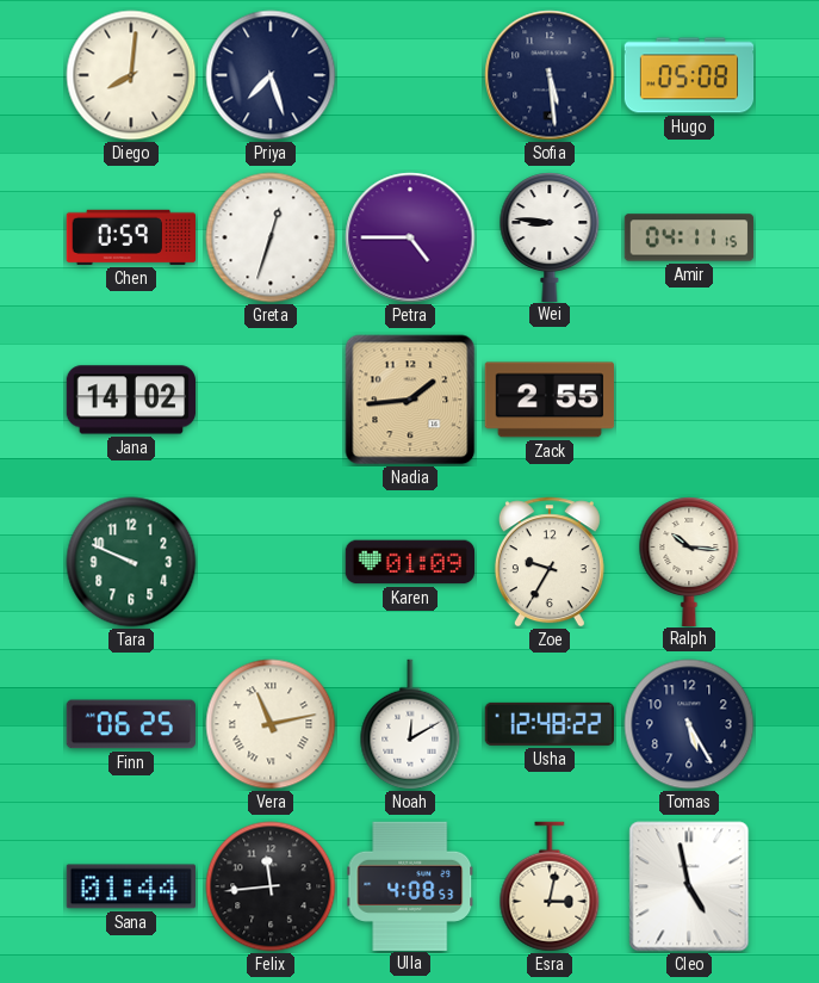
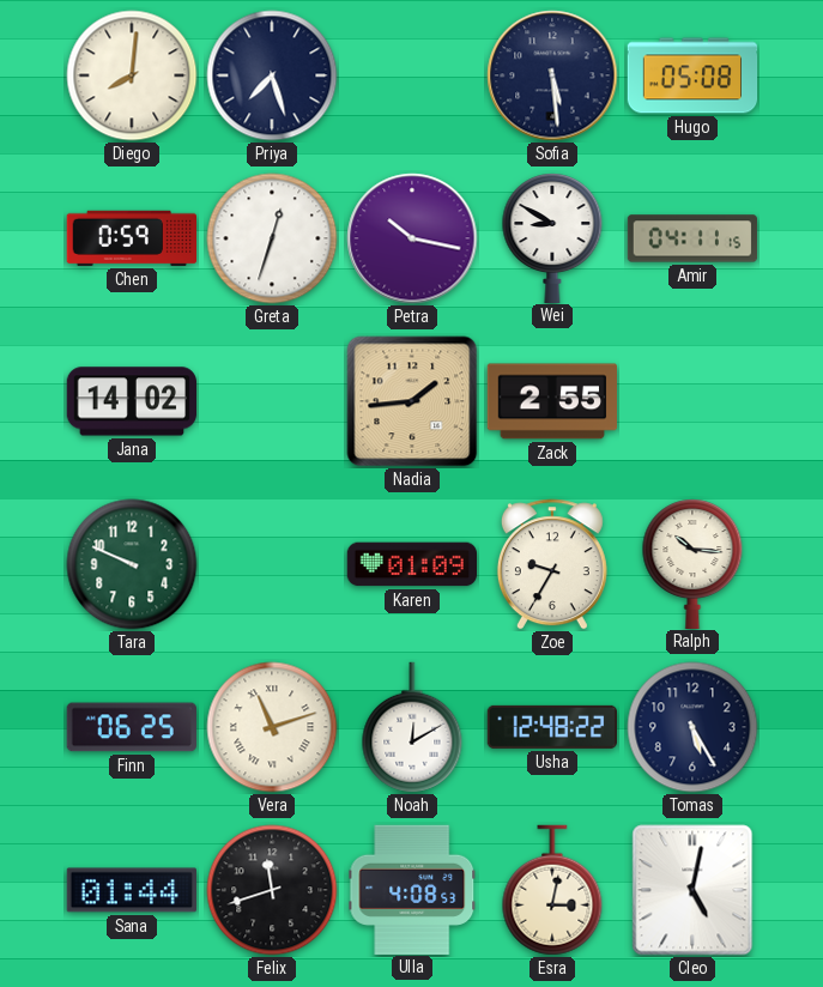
Petra: 4:45 -> 10:17
Wei: 8:46 -> 8:50
Vera: 11:13 -> 11:12
Felix: 11:44 -> 11:42
Cleo: 4:58 -> 5:02
